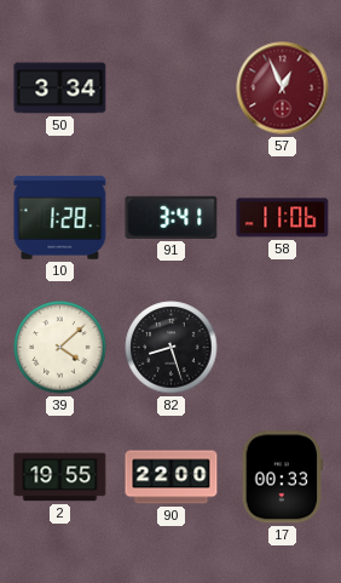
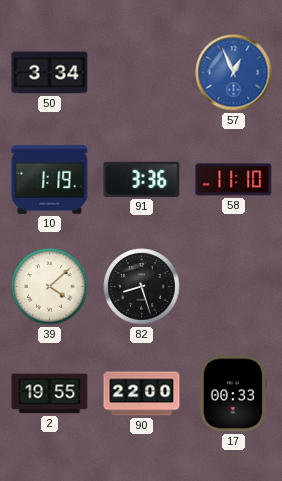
57 dial: burgundy -> blue
10: 1:28 -> 1:19
91: 3:41 -> 3:36
58: 11:06 -> 11:10
